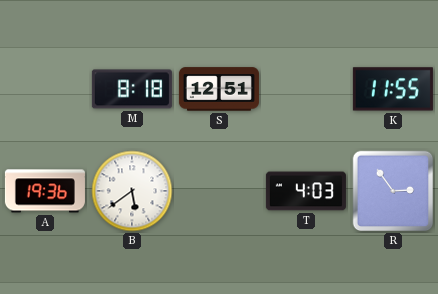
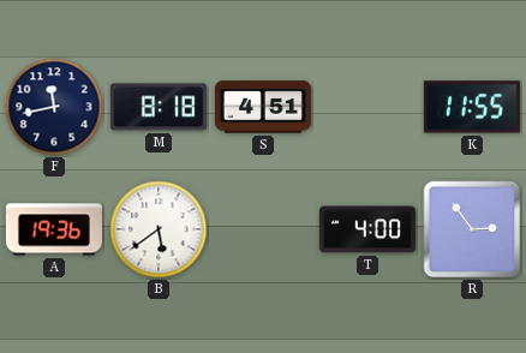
F: none -> 11:43
S: 12:51 -> 4:51
T: 4:03 -> 4:00
